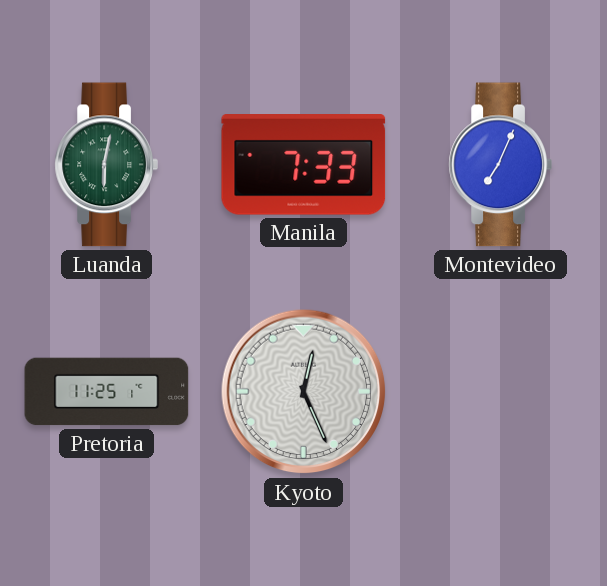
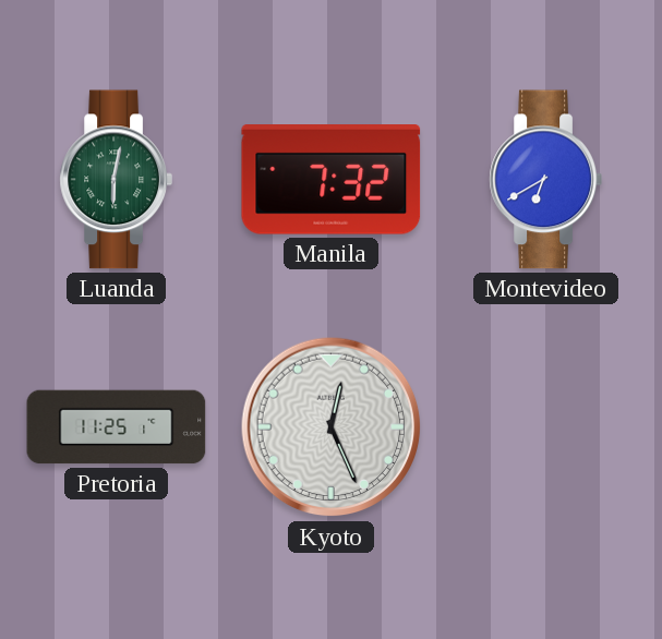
Manila: 7:33 -> 7:32
Montevideo: 7:04 -> 6:40
